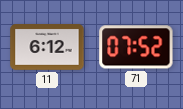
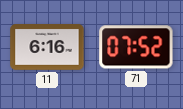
11: 6:12 -> 6:16
